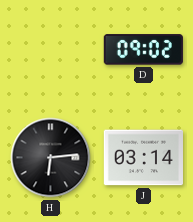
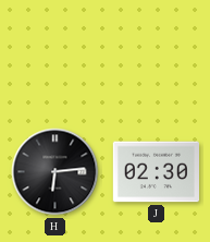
D: 09:02 -> none
J: 03:14 -> 02:30
